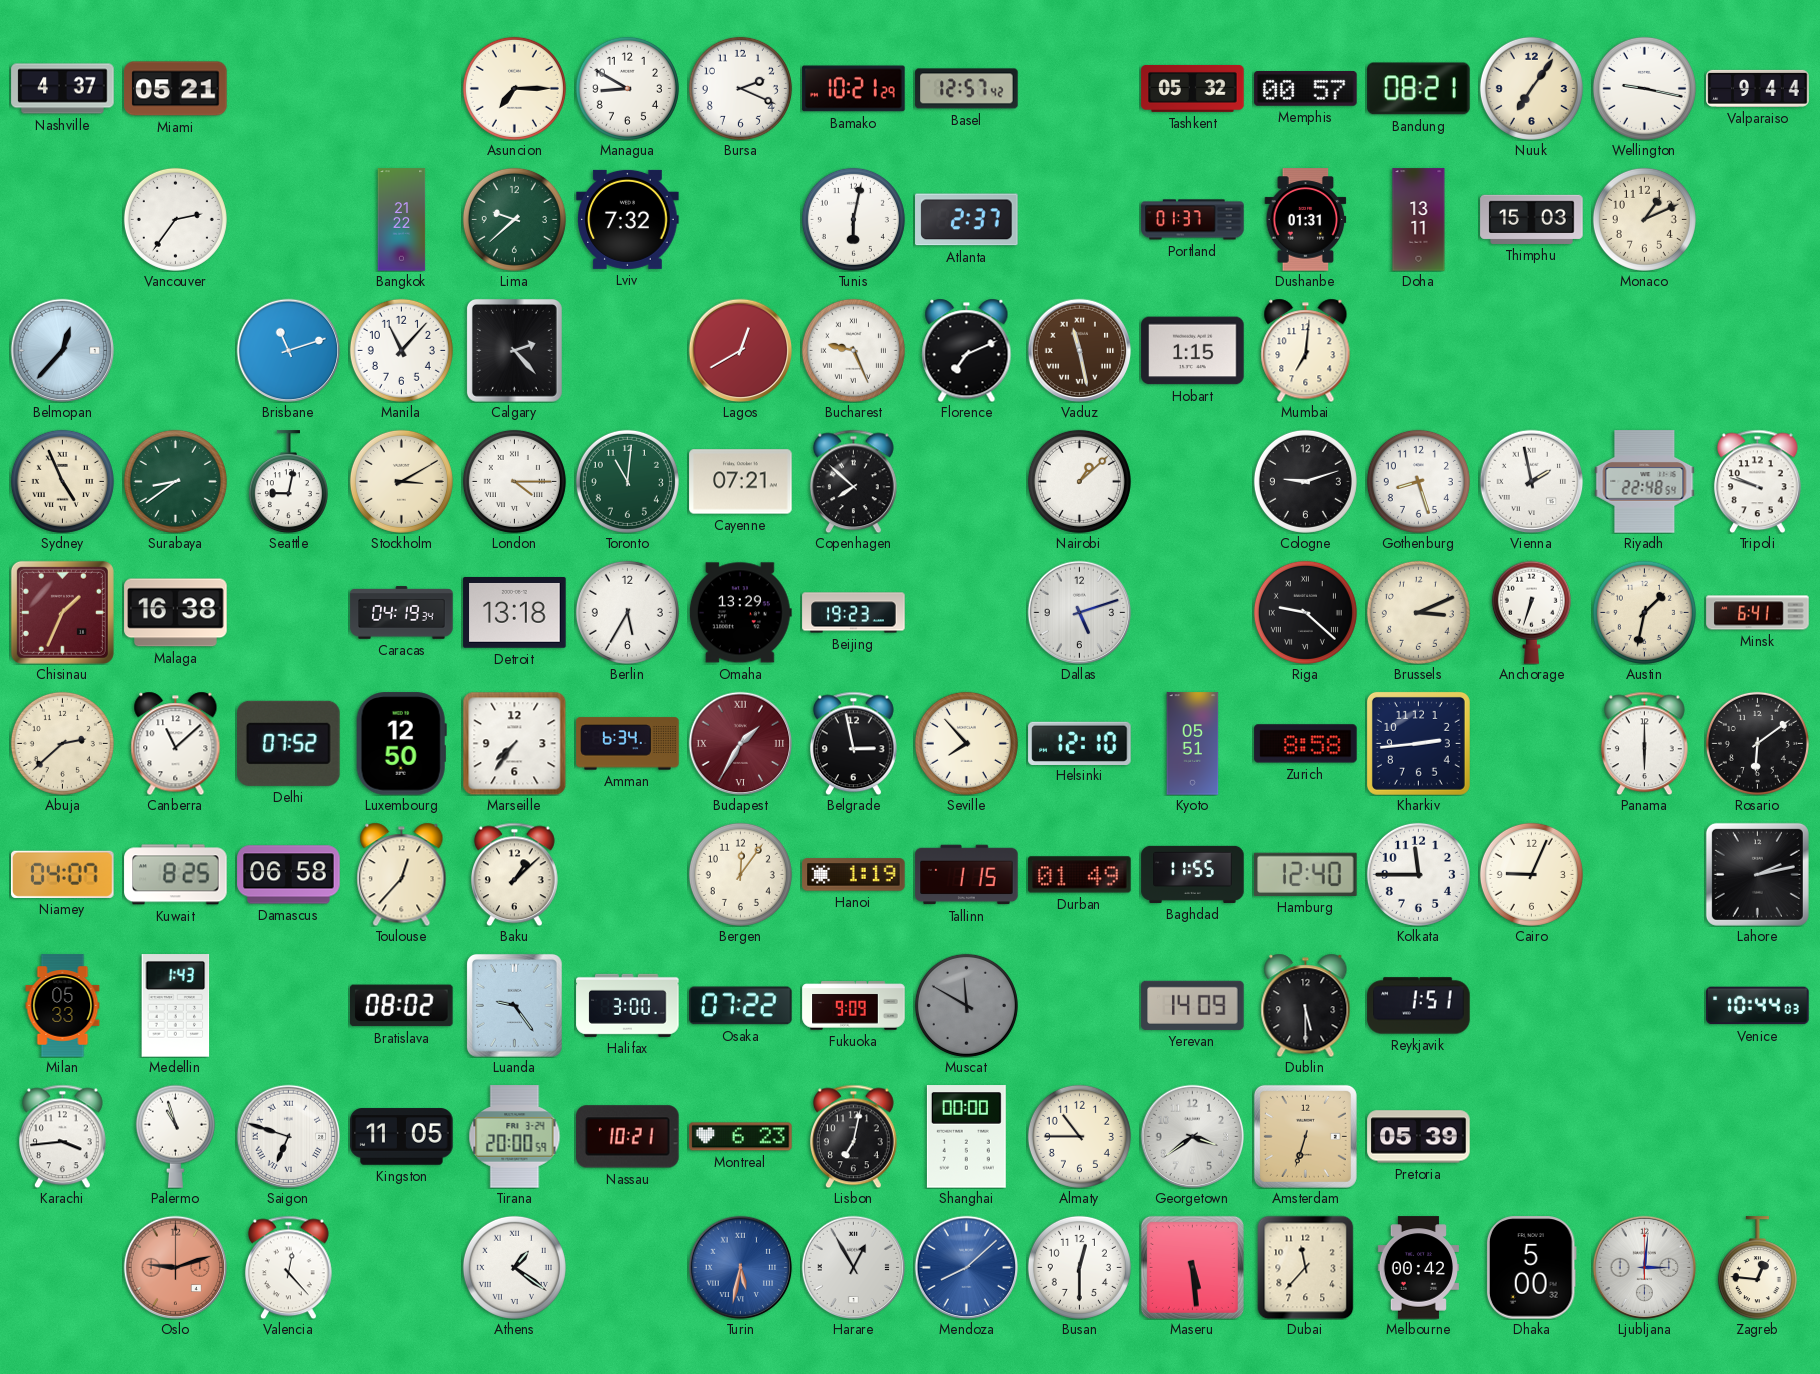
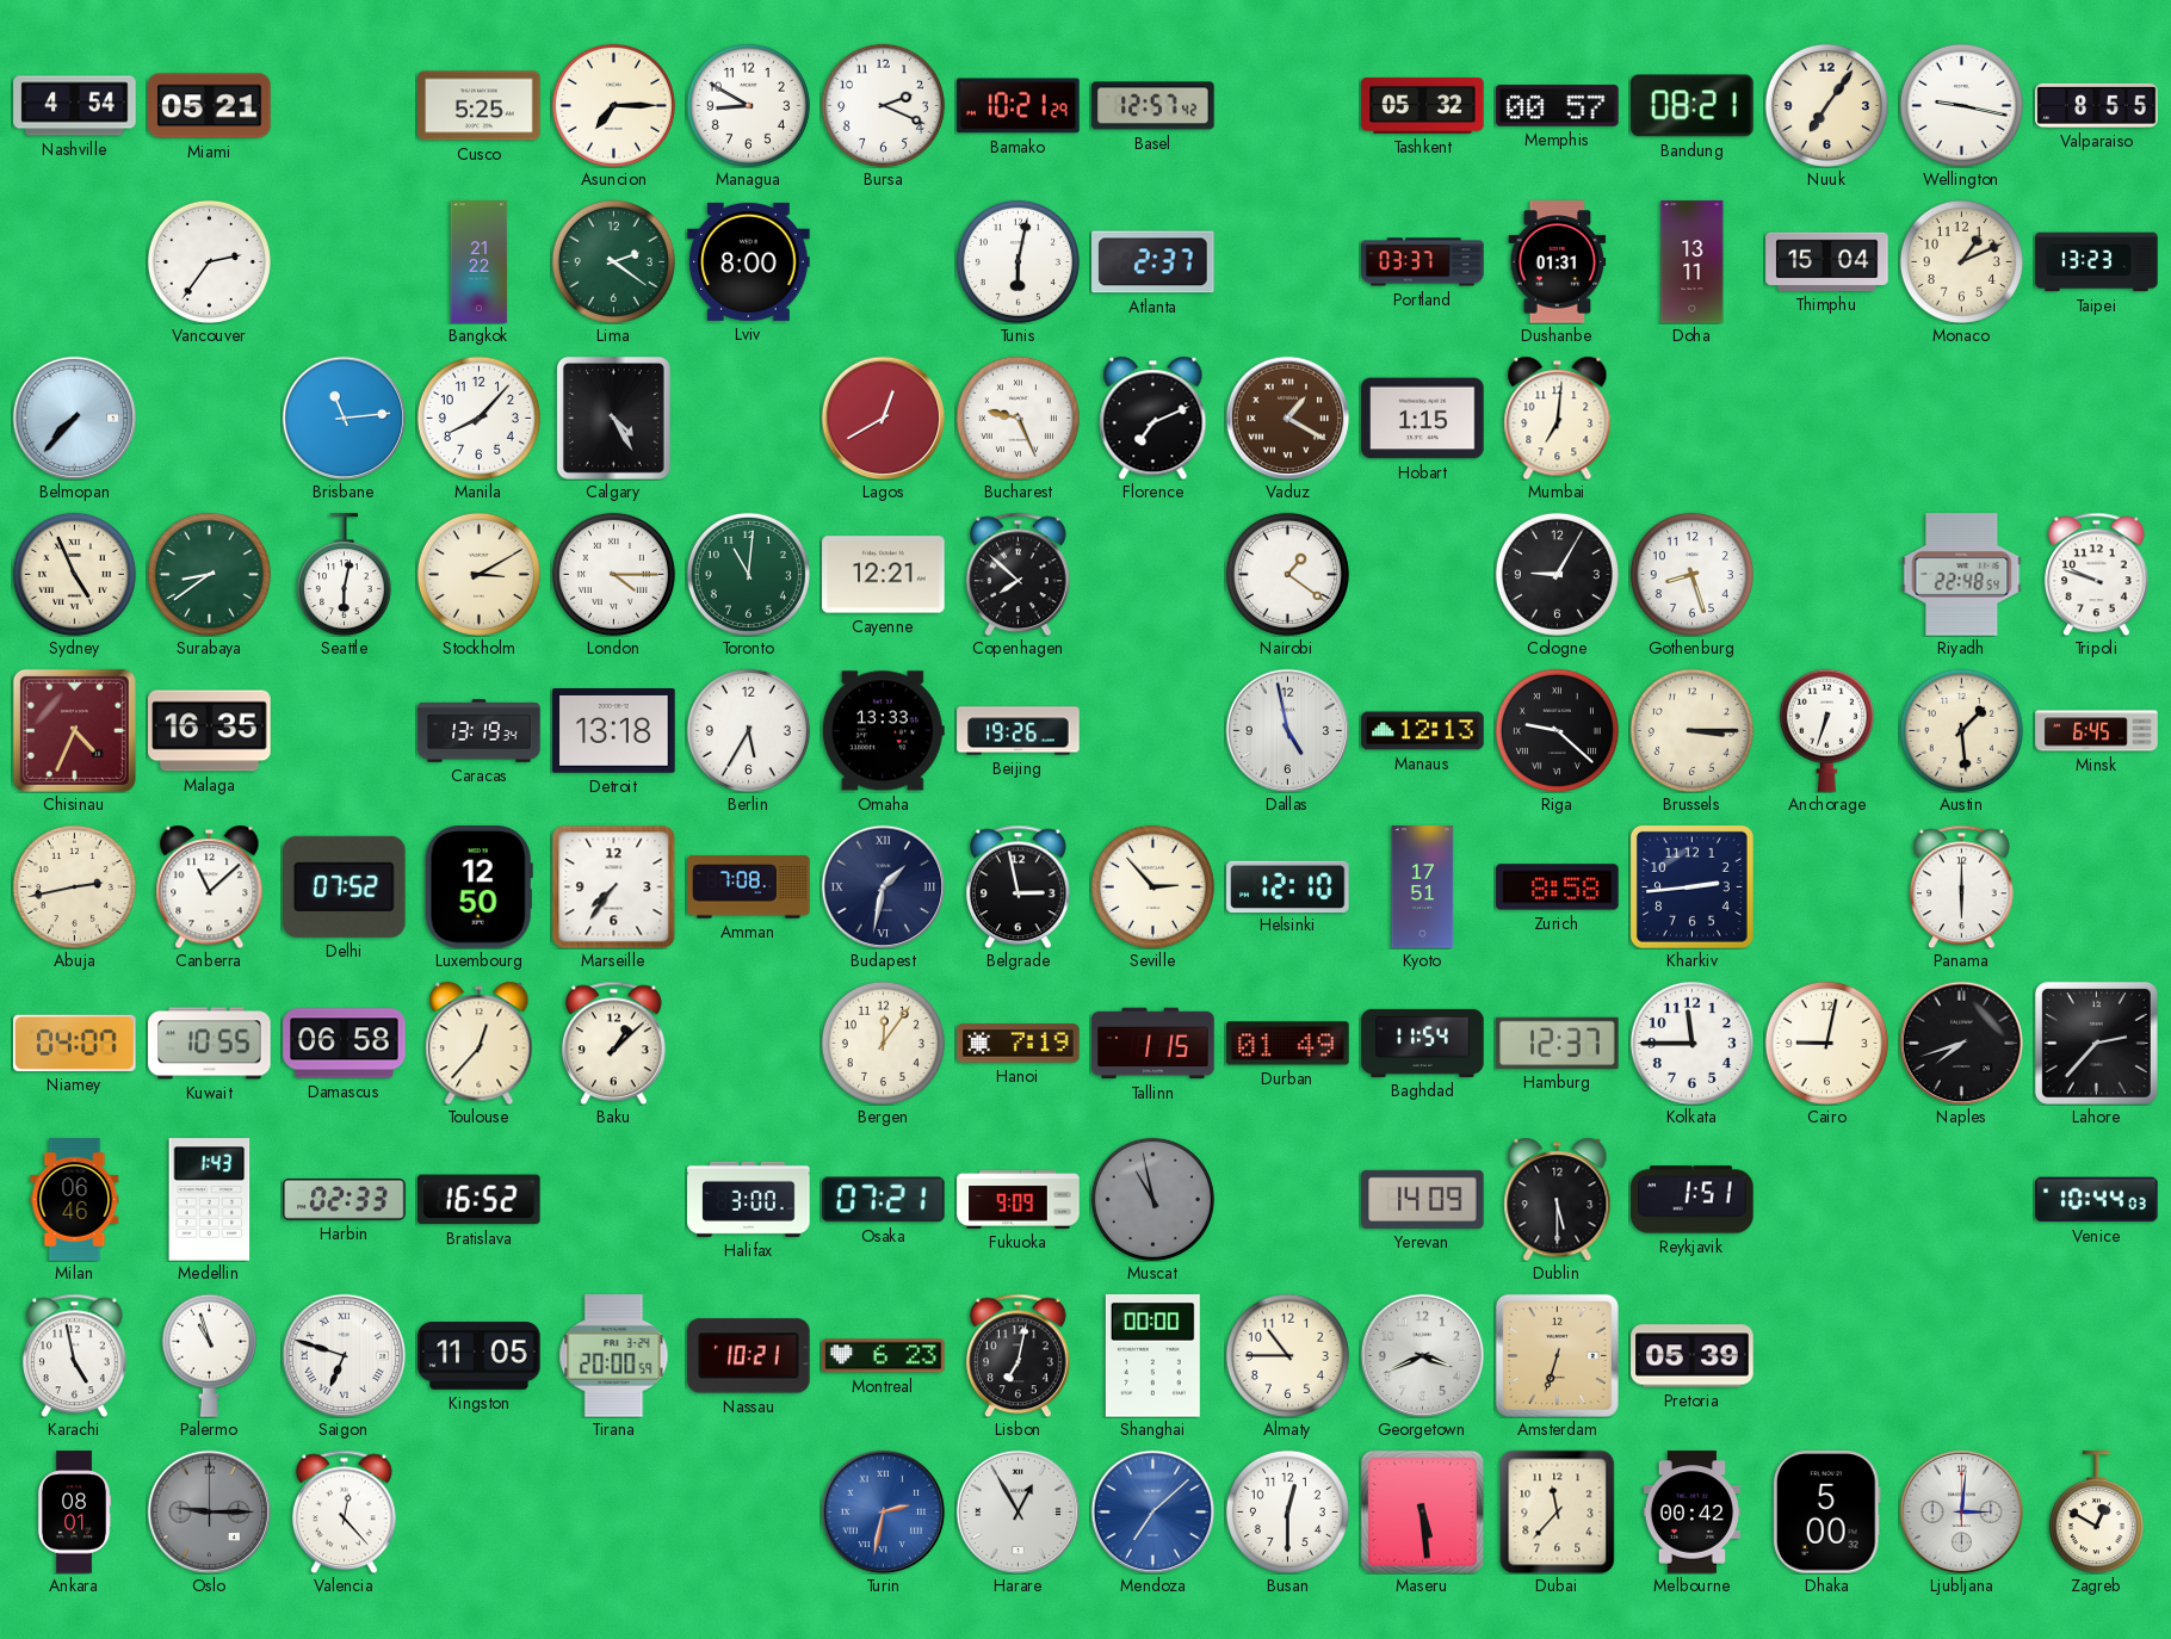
Nashville: 4:37 -> 4:54
Cusco: none -> 5:25
Valparaiso: 9:44 -> 8:55
Lima: 9:38 -> 2:21
Lviv: 7:32 -> 8:00
Portland: 01:37 -> 03:37
Thimphu: 15:03 -> 15:04
Taipei: none -> 13:23
Belmopan: 12:37 -> 7:37
Brisbane: 11:12 -> 11:14
Manila: 11:07 -> 8:07
Calgary: 2:23 -> 4:25
Vaduz: 11:28 -> 1:20
Seattle: 9:02 -> 6:02
Cayenne: 07:21 -> 12:21
Nairobi: 1:08 -> 1:21
Cologne: 9:12 -> 9:05
Vienna: 1:58 -> none
Chisinau: 1:34 -> 4:34
Malaga: 16:38 -> 16:35
Caracas: 04:19 -> 13:19
Omaha: 13:29 -> 13:33
Beijing: 19:23 -> 19:26
Dallas: 5:12 -> 4:58
Manaus: none -> 12:13
Brussels: 3:11 -> 3:15
Austin: 1:32 -> 1:29
Minsk: 6:41 -> 6:45
Abuja: 2:38 -> 2:43
Amman: 6:34 -> 7:08
Budapest: 1:35 -> 1:32
Budapest dial: burgundy -> navy
Seville: 7:53 -> 2:53
Kyoto: 05:51 -> 17:51
Rosario: 6:09 -> none
Kuwait: 8:25 -> 10:55
Hanoi: 1:19 -> 7:19
Baghdad: 11:55 -> 11:54
Hamburg: 12:40 -> 12:37
Cairo: 9:04 -> 9:02
Naples: none -> 7:42
Lahore: 2:13 -> 2:37
Milan: 05:33 -> 06:46
Harbin: none -> 02:33
Bratislava: 08:02 -> 16:52
Luanda: 9:24 -> none
Osaka: 07:22 -> 07:21
Muscat: 11:50 -> 10:58
Karachi: 3:44 -> 4:58
Georgetown: 3:39 -> 3:41
Ankara: none -> 08:01
Oslo: 9:12 -> 9:15
Oslo dial: salmon -> grey
Athens: 1:21 -> none
Turin: 5:32 -> 2:32
Mendoza: 8:08 -> 7:08
Zagreb: 12:46 -> 12:50
